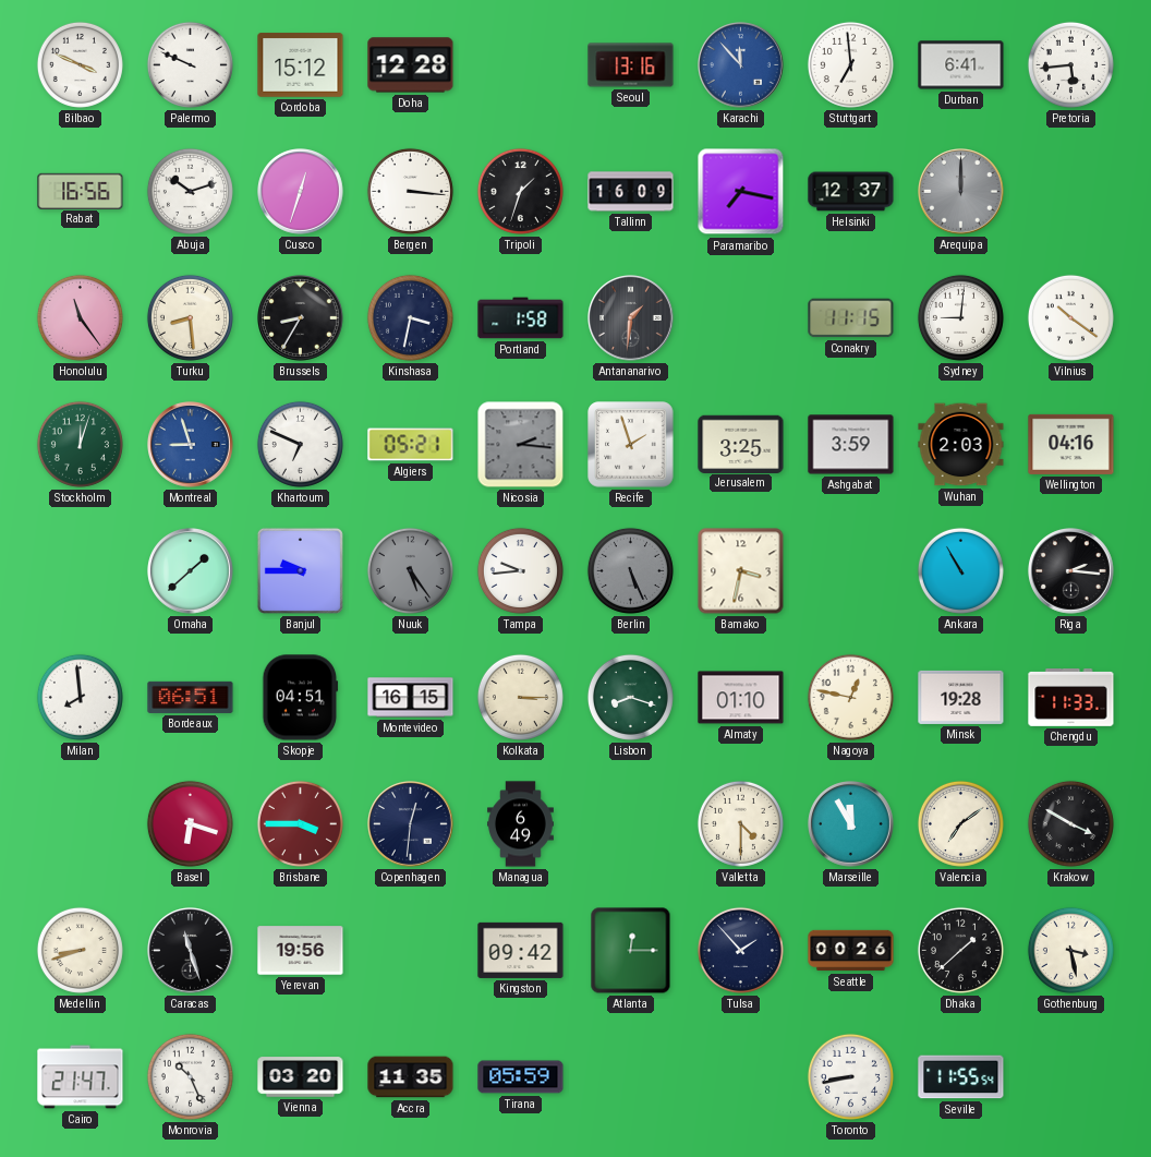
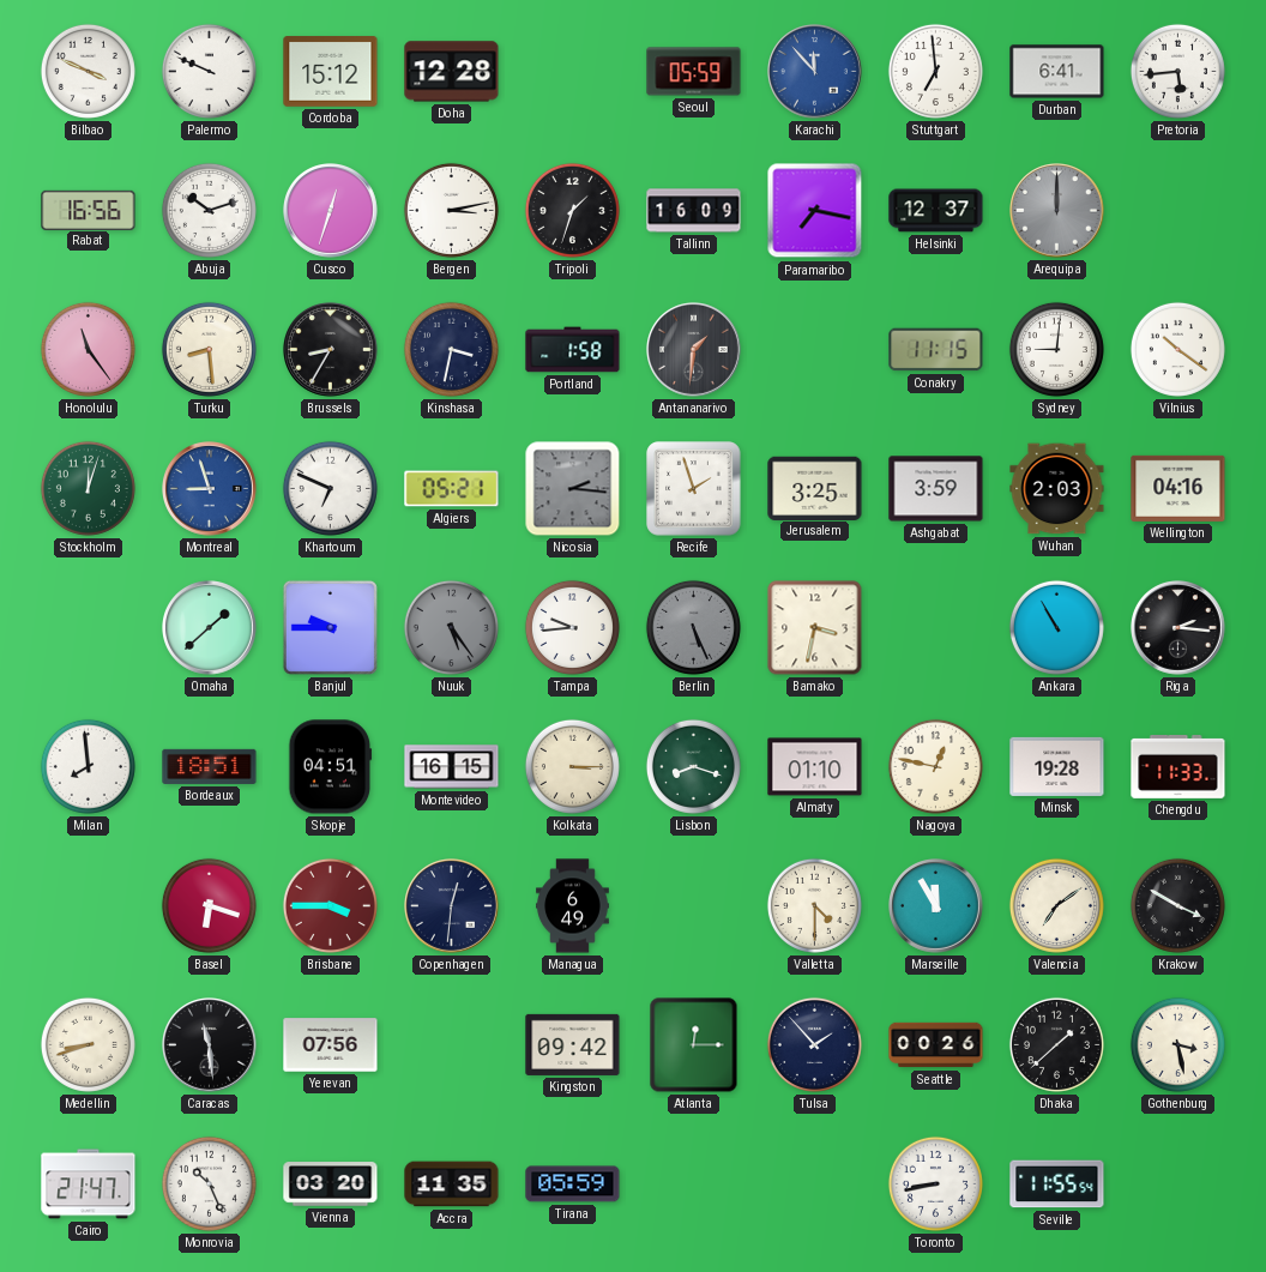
Seoul: 13:16 -> 05:59
Bergen: 3:16 -> 3:13
Bordeaux: 06:51 -> 18:51
Caracas: 11:27 -> 11:29
Yerevan: 19:56 -> 07:56
